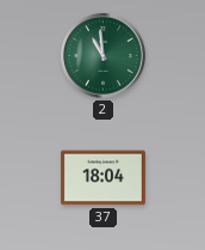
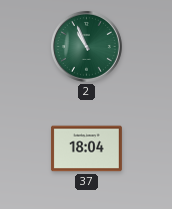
2: 10:59 -> 10:56
